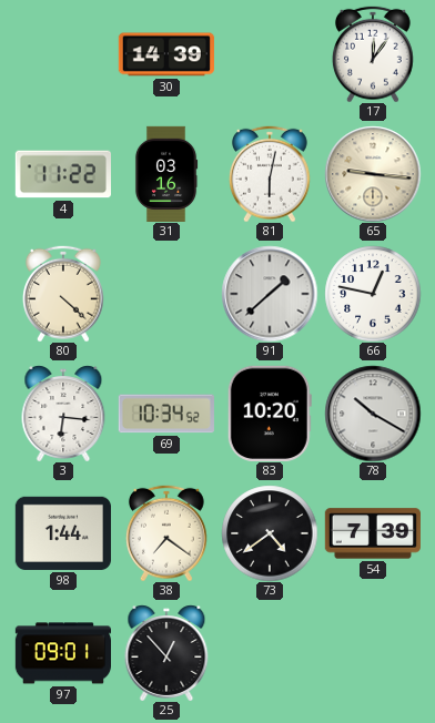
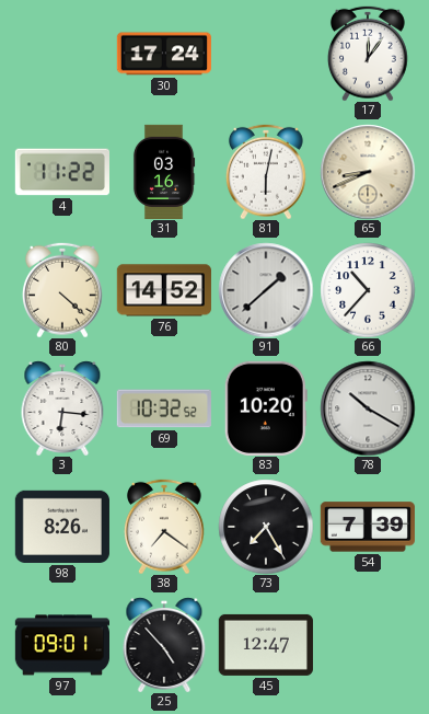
30: 14:39 -> 17:24
65: 9:16 -> 8:41
76: none -> 14:52
66: 12:47 -> 10:37
69: 10:34 -> 10:32
98: 1:44 -> 8:26
73: 4:39 -> 7:25
25: 12:53 -> 4:53
45: none -> 12:47
